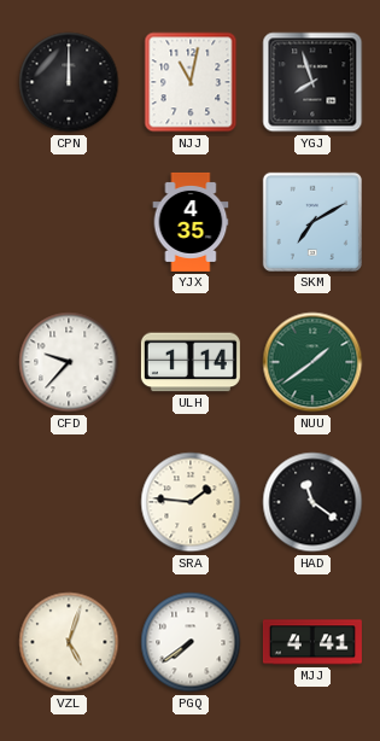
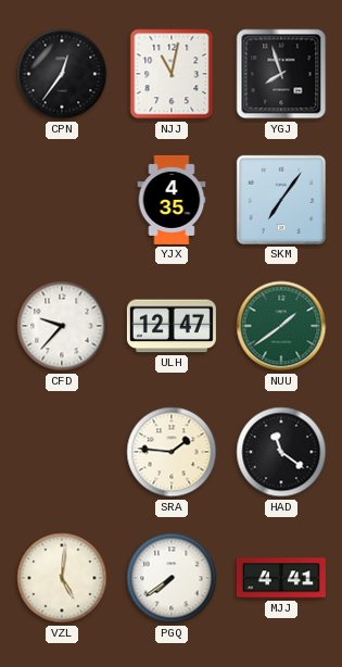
CPN: 12:00 -> 12:36
SKM: 7:10 -> 7:06
ULH: 1:14 -> 12:47
VZL: 5:03 -> 5:01
